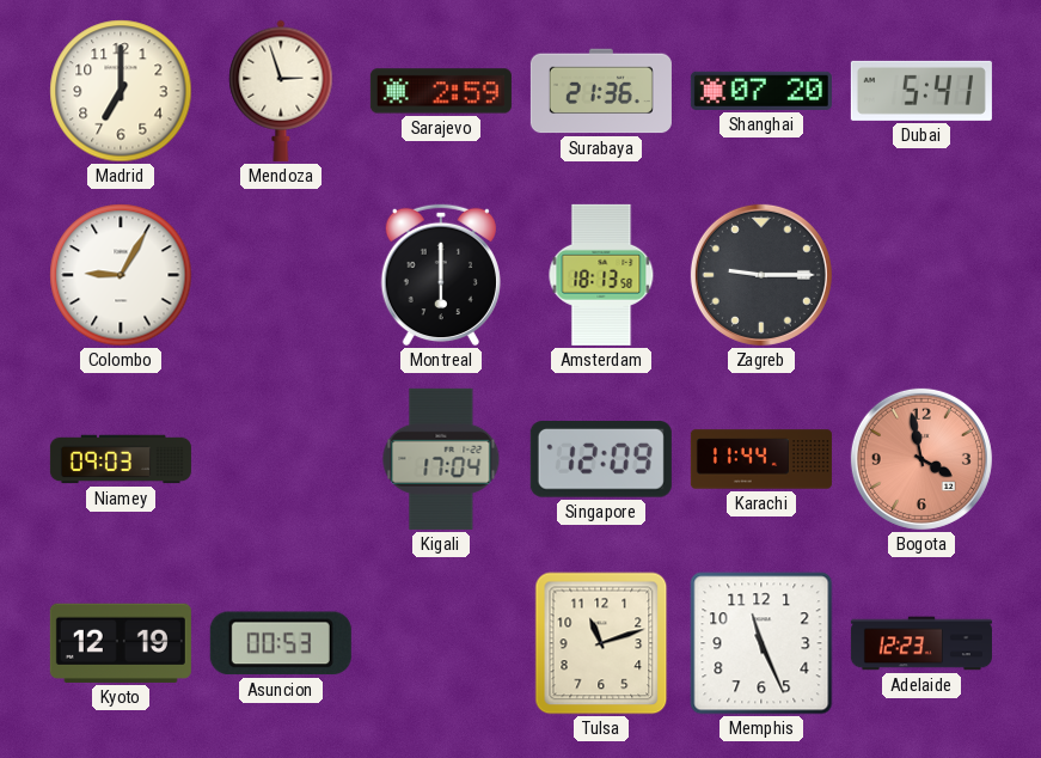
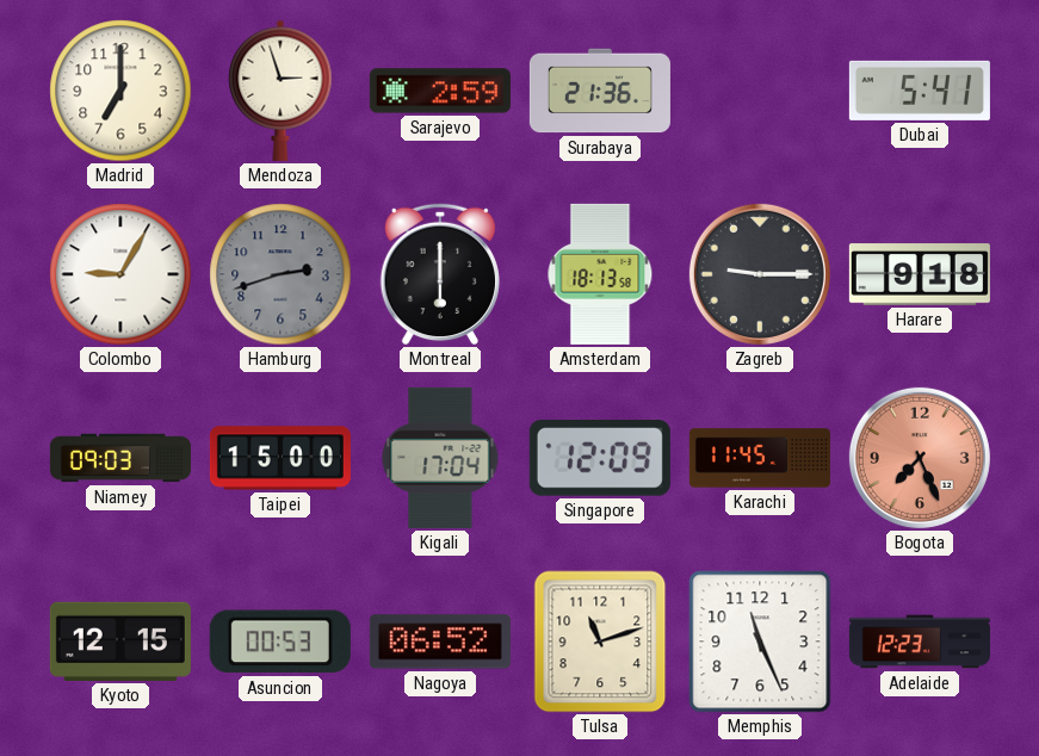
Shanghai: 07:20 -> none
Hamburg: none -> 2:42
Harare: none -> 9:18
Taipei: none -> 15:00
Karachi: 11:44 -> 11:45
Bogota: 3:58 -> 7:26
Kyoto: 12:19 -> 12:15
Nagoya: none -> 06:52
